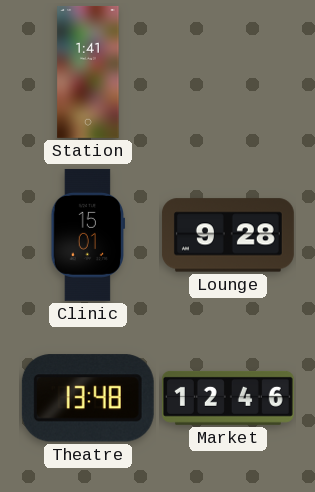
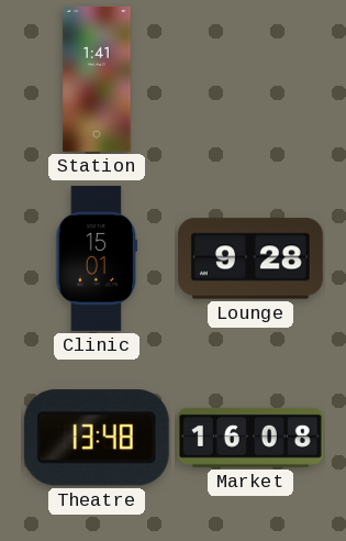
Market: 12:46 -> 16:08
